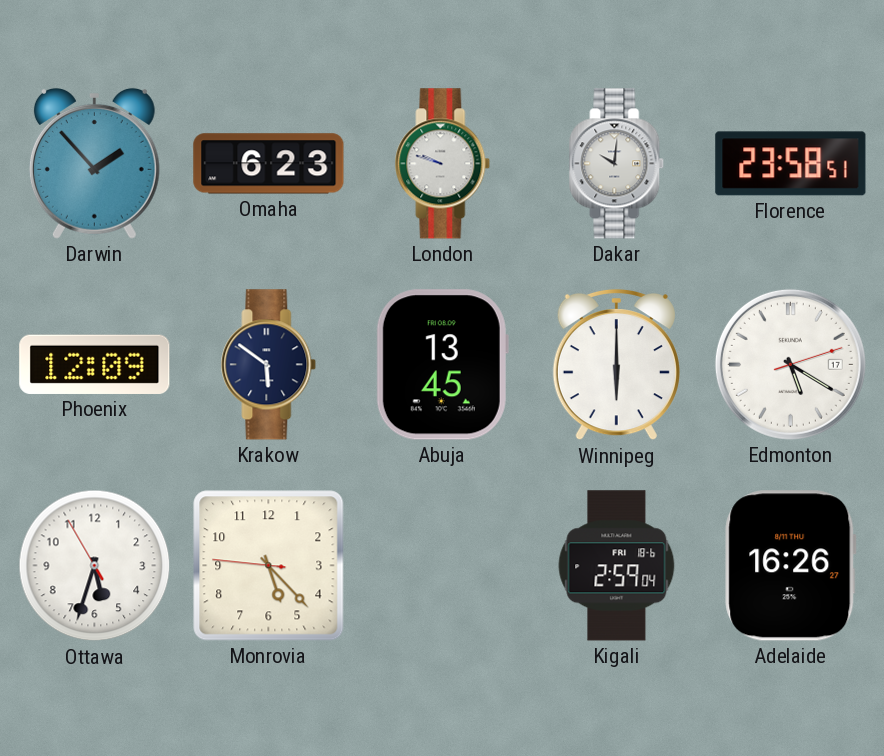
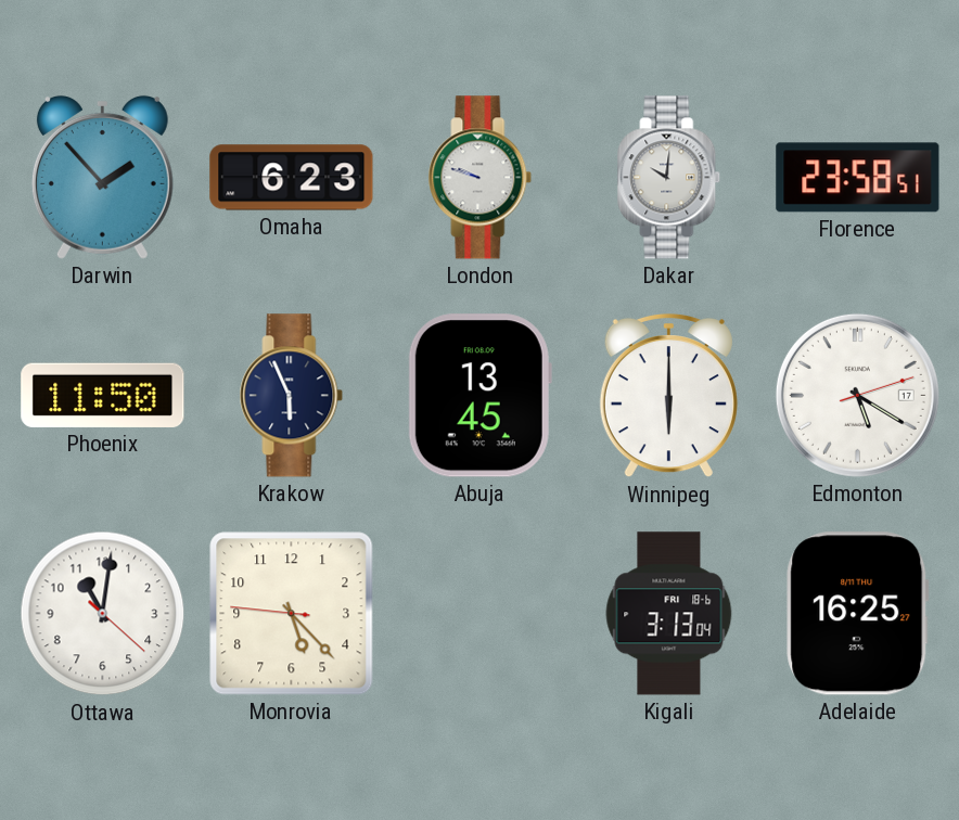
Phoenix: 12:09 -> 11:50
Krakow: 5:51 -> 5:56
Ottawa: 5:32 -> 11:01
Kigali: 2:59 -> 3:13
Adelaide: 16:26 -> 16:25
